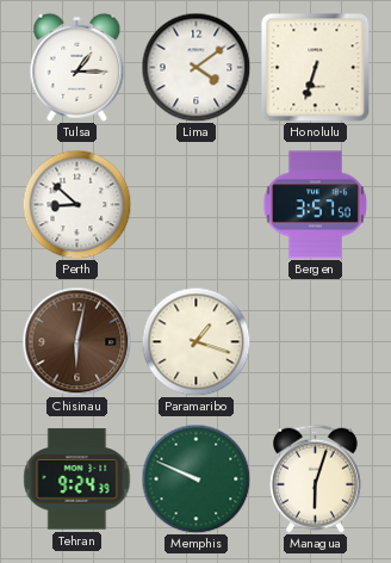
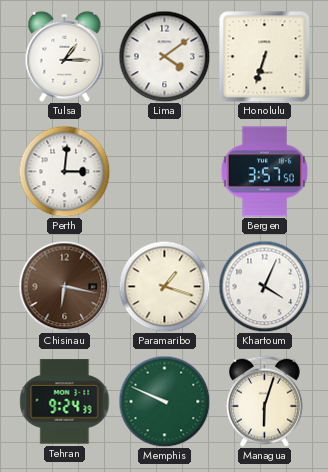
Perth: 8:52 -> 3:01
Chisinau: 6:02 -> 6:17
Khartoum: none -> 4:04
